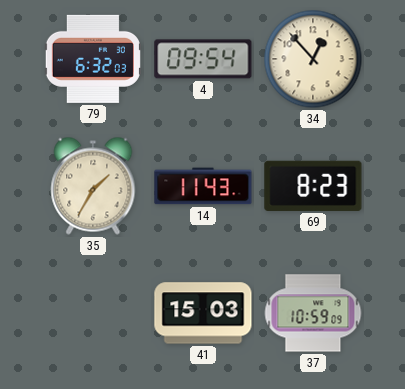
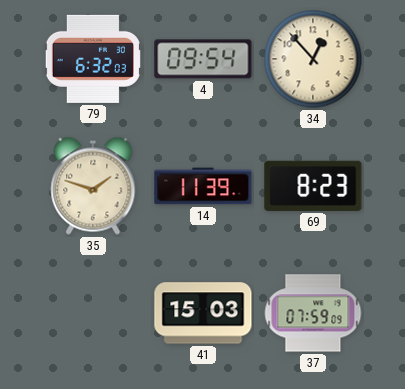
35: 1:35 -> 1:48
14: 11:43 -> 11:39
37: 10:59 -> 07:59
